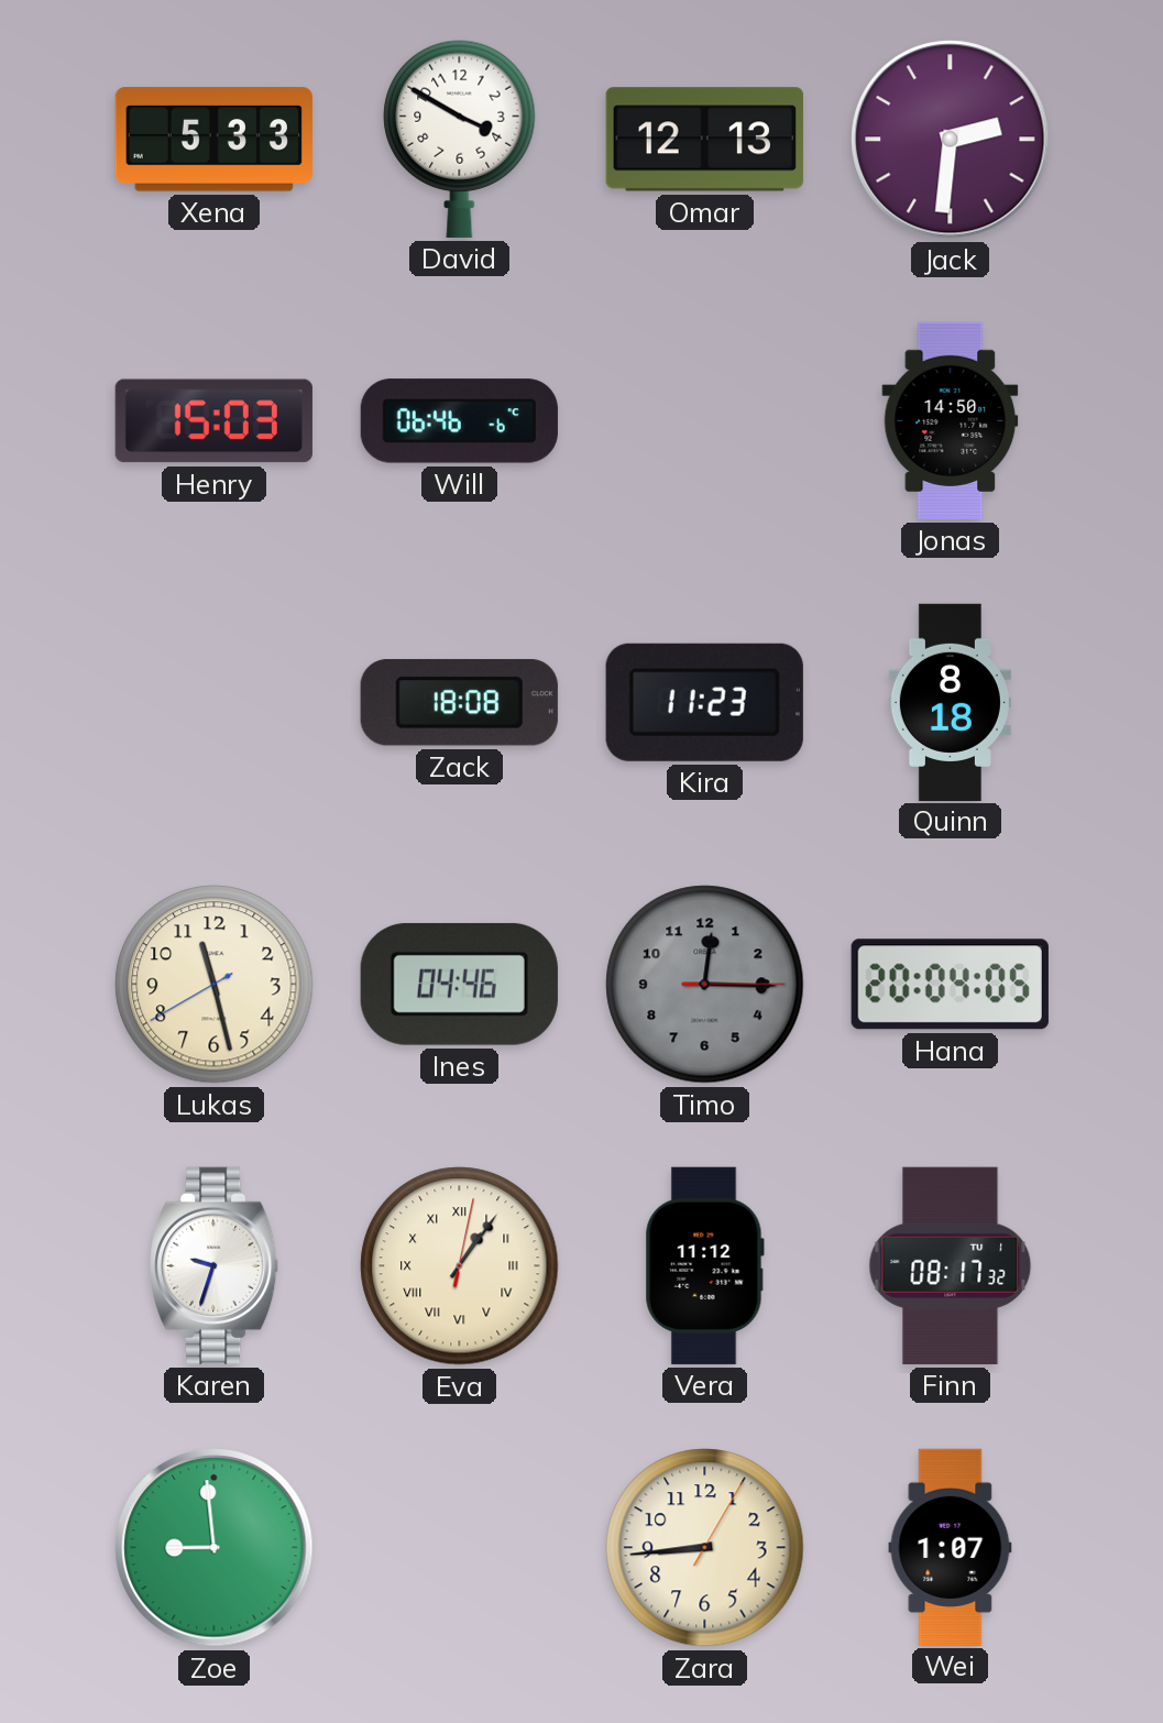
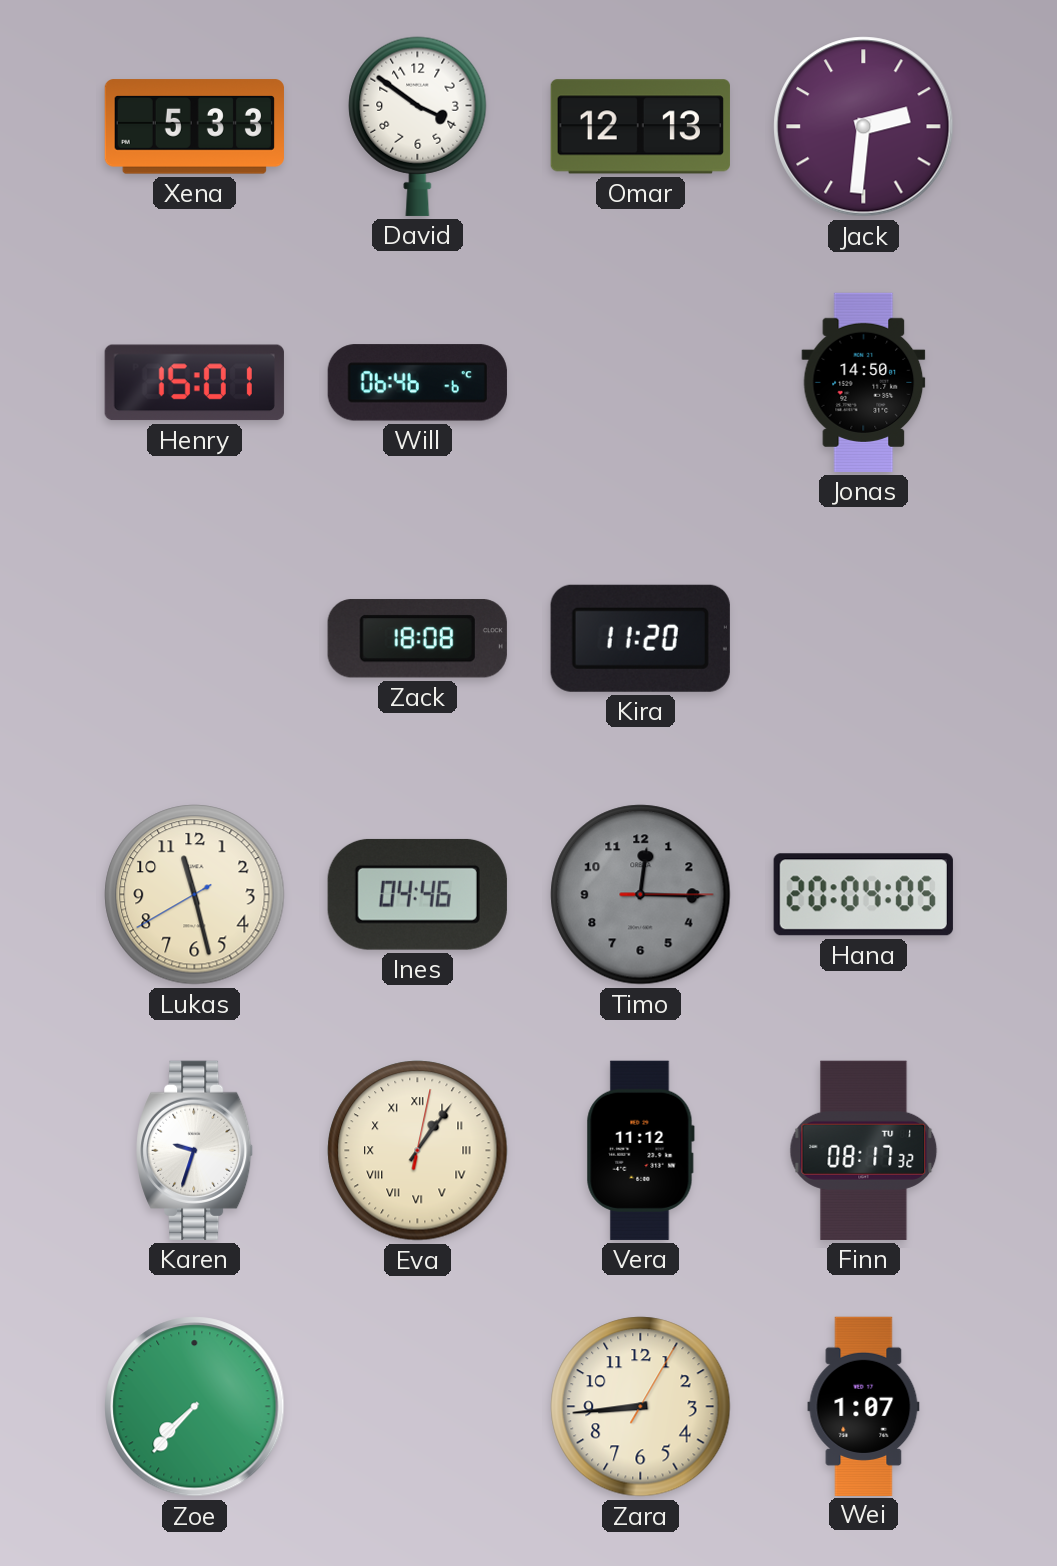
David: 3:50 -> 3:51
Henry: 15:03 -> 15:01
Kira: 11:23 -> 11:20
Quinn: 8:18 -> none
Zoe: 8:59 -> 7:37
